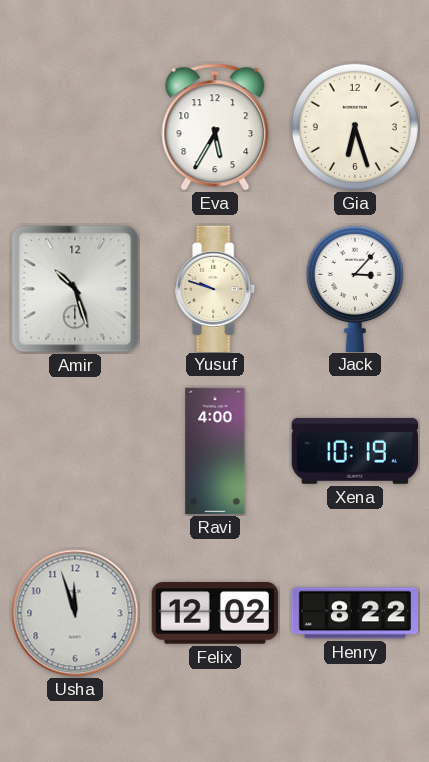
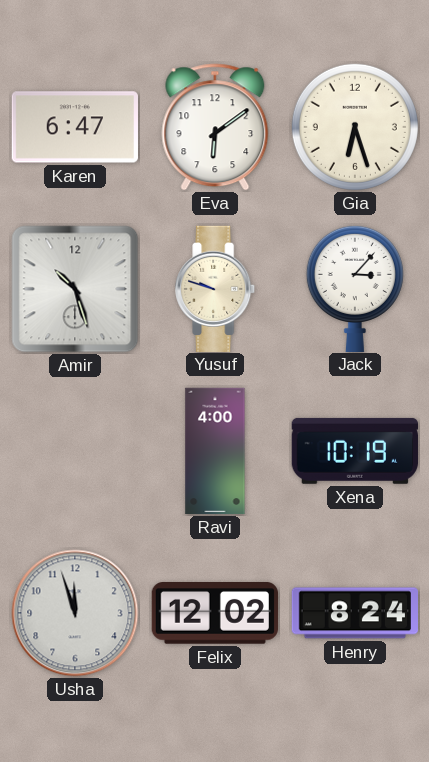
Karen: none -> 6:47
Eva: 5:35 -> 6:09
Henry: 8:22 -> 8:24
